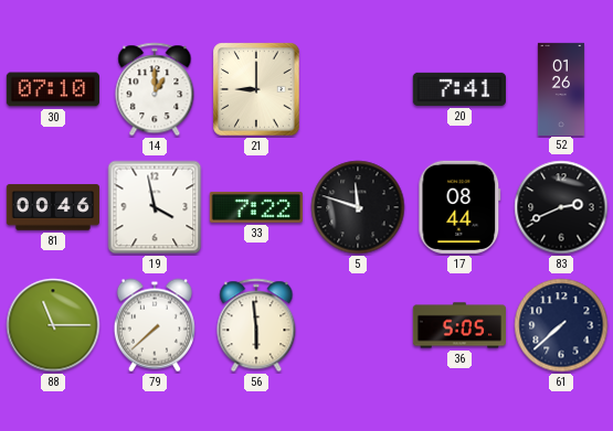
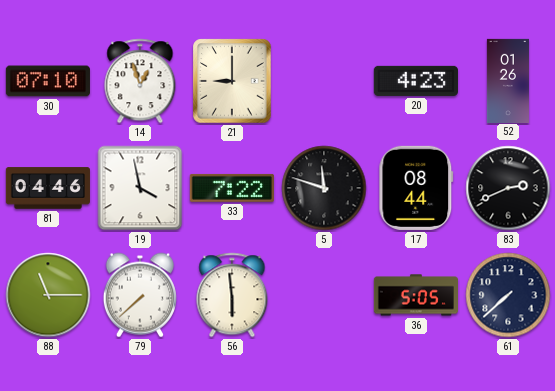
14: 1:00 -> 12:57
20: 7:41 -> 4:23
81: 00:46 -> 04:46
